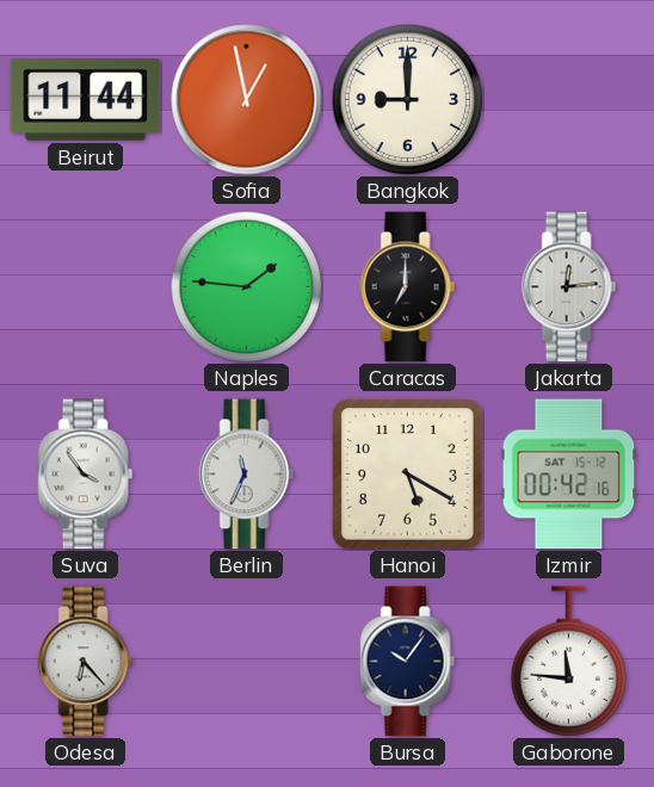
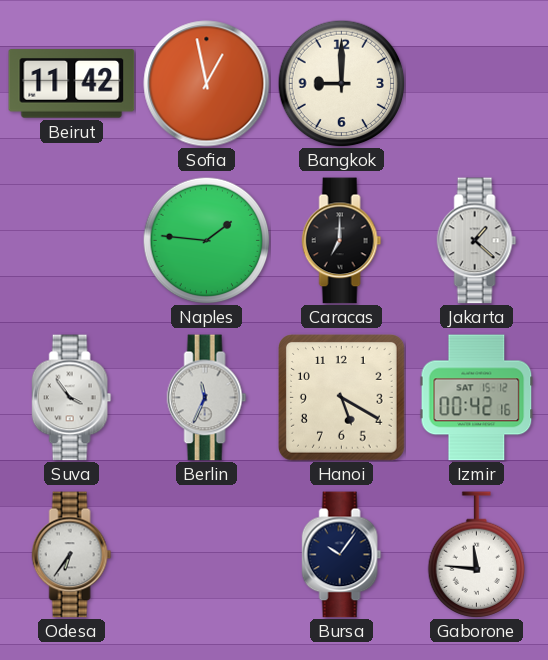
Beirut: 11:44 -> 11:42
Jakarta: 12:14 -> 1:22
Odesa: 6:23 -> 6:36
